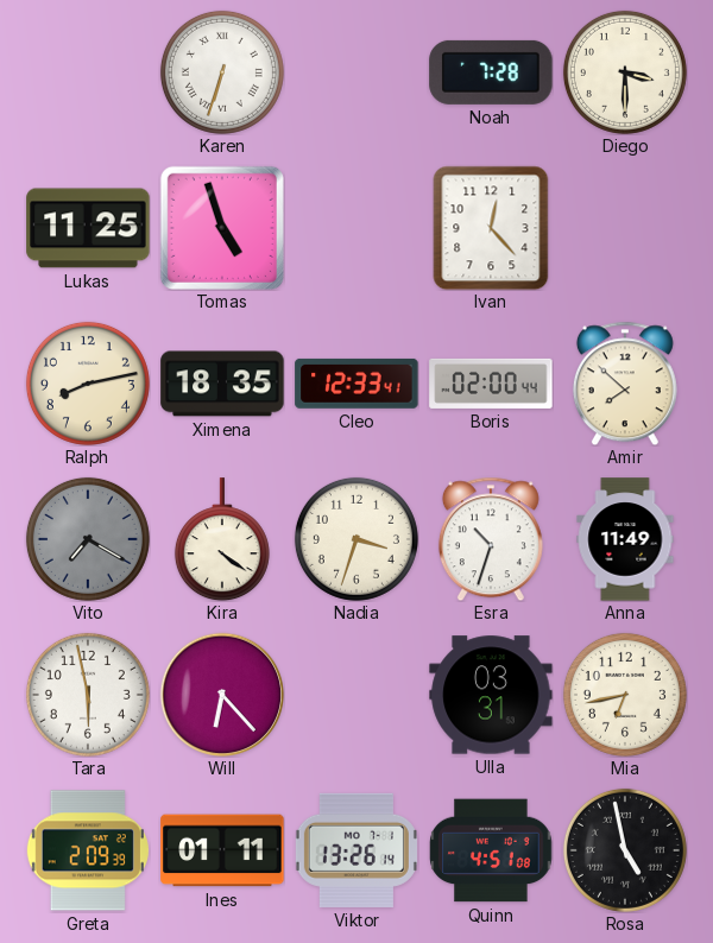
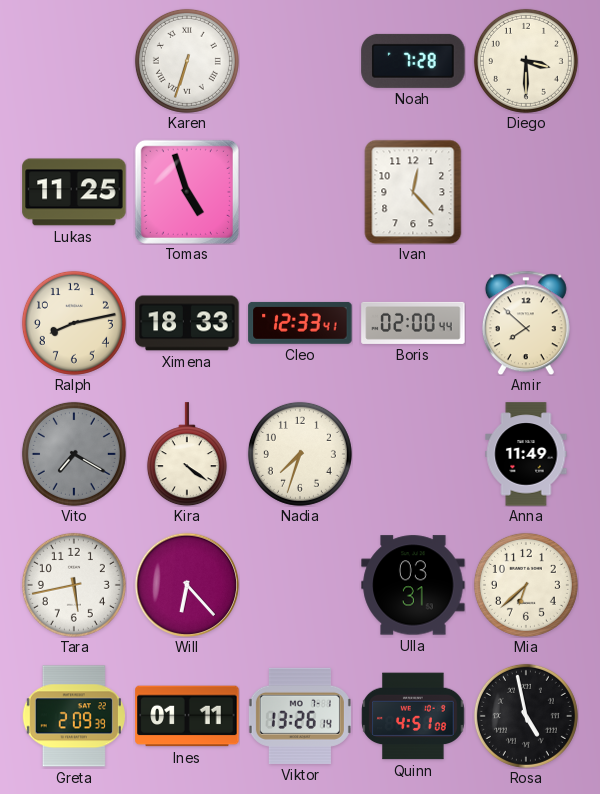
Ximena: 18:35 -> 18:33
Nadia: 3:33 -> 7:33
Esra: 10:33 -> none
Tara: 5:58 -> 5:43
Mia: 6:43 -> 6:38
